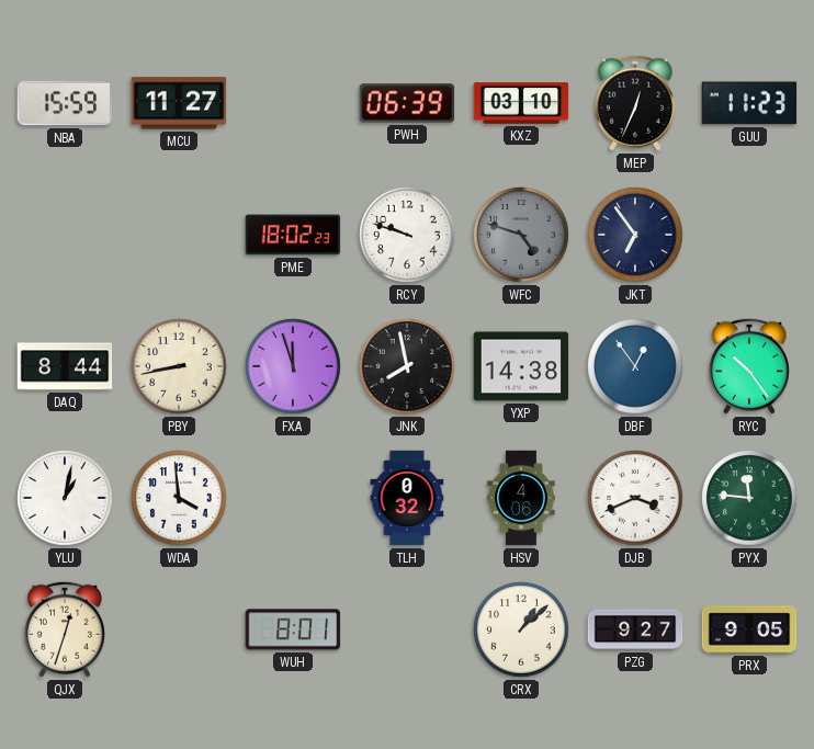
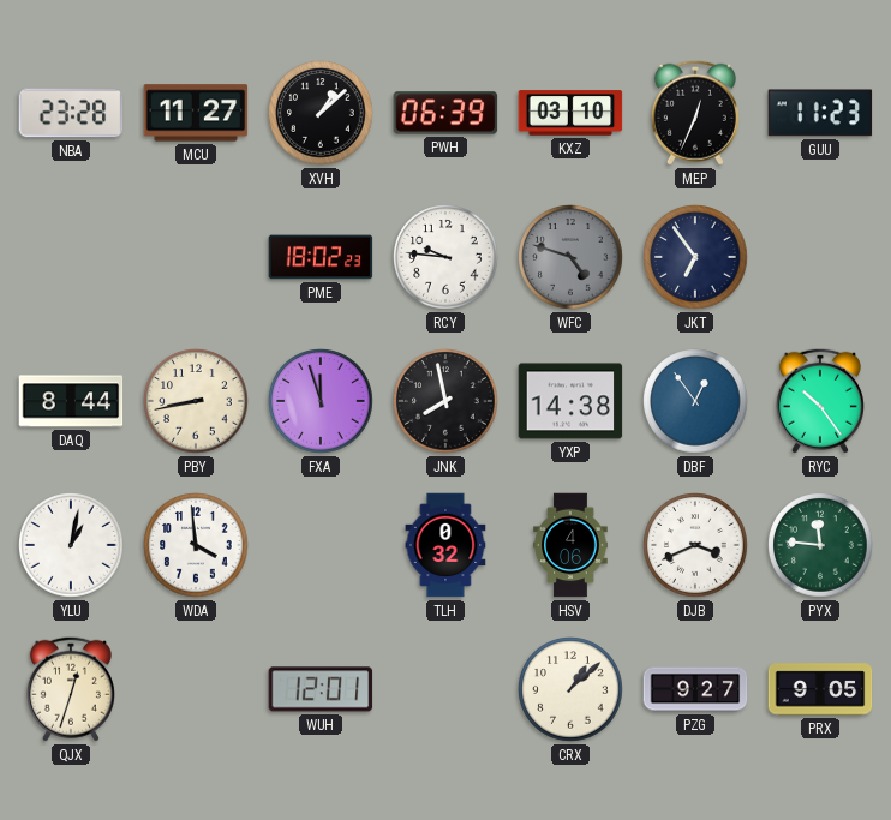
NBA: 15:59 -> 23:28
XVH: none -> 1:08
RCY: 9:48 -> 9:46
WUH: 8:01 -> 12:01
